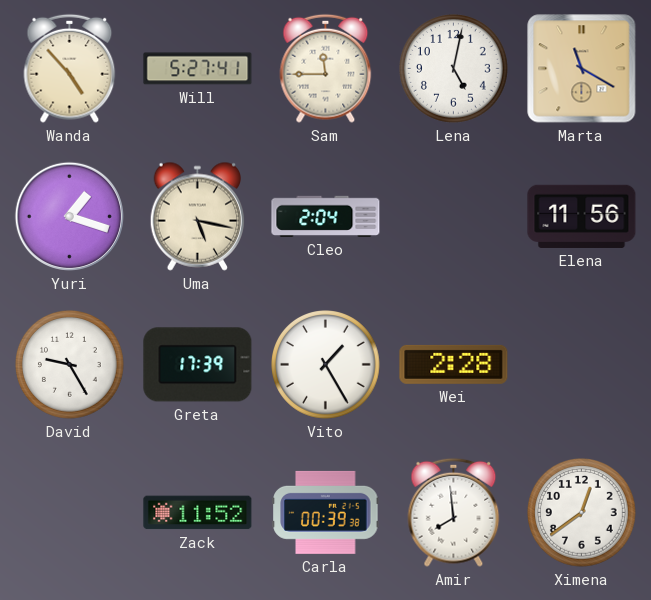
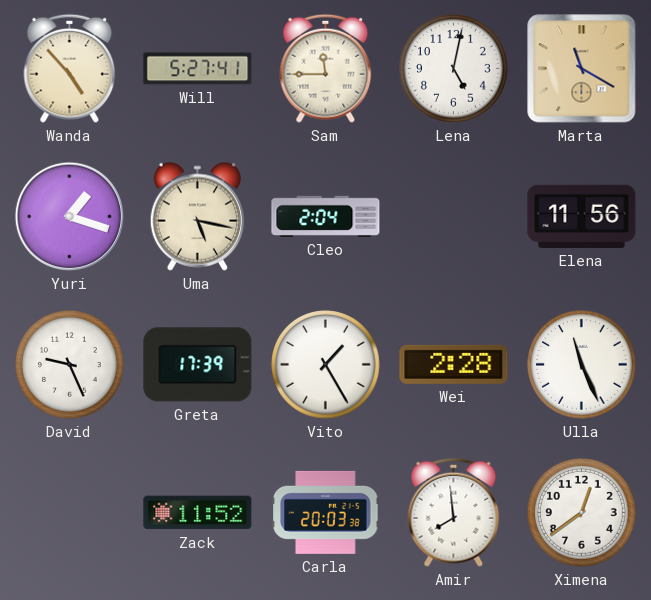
David: 9:25 -> 9:26
Ulla: none -> 11:26
Carla: 00:39 -> 20:03
